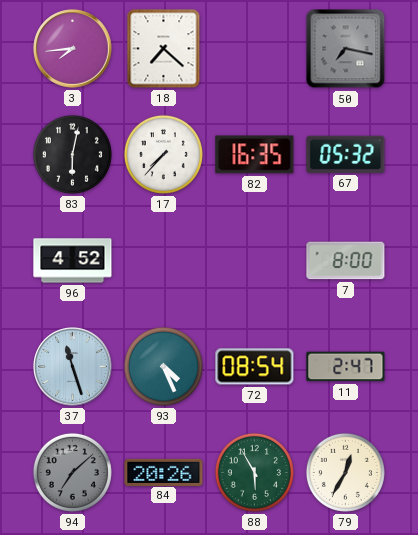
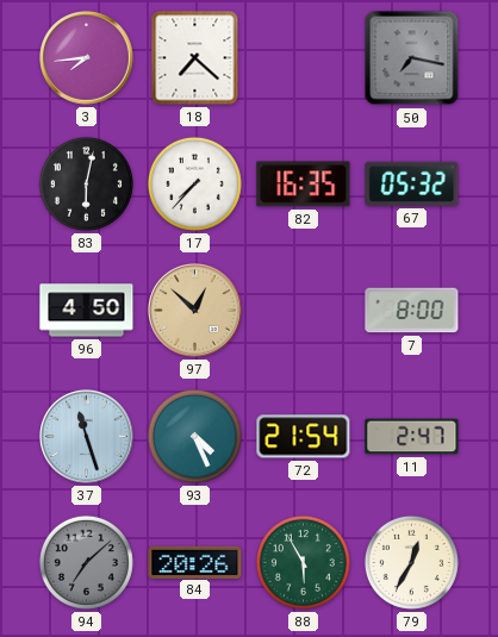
96: 4:52 -> 4:50
97: none -> 12:52
72: 08:54 -> 21:54
